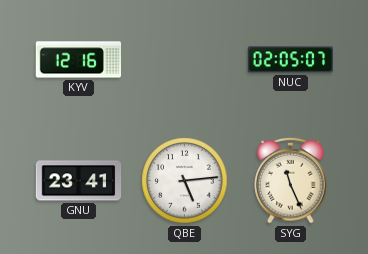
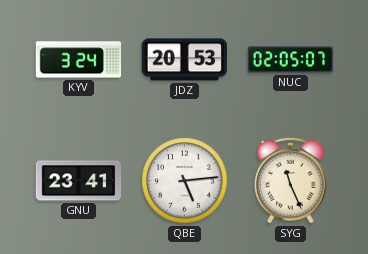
KYV: 12:16 -> 3:24
JDZ: none -> 20:53
